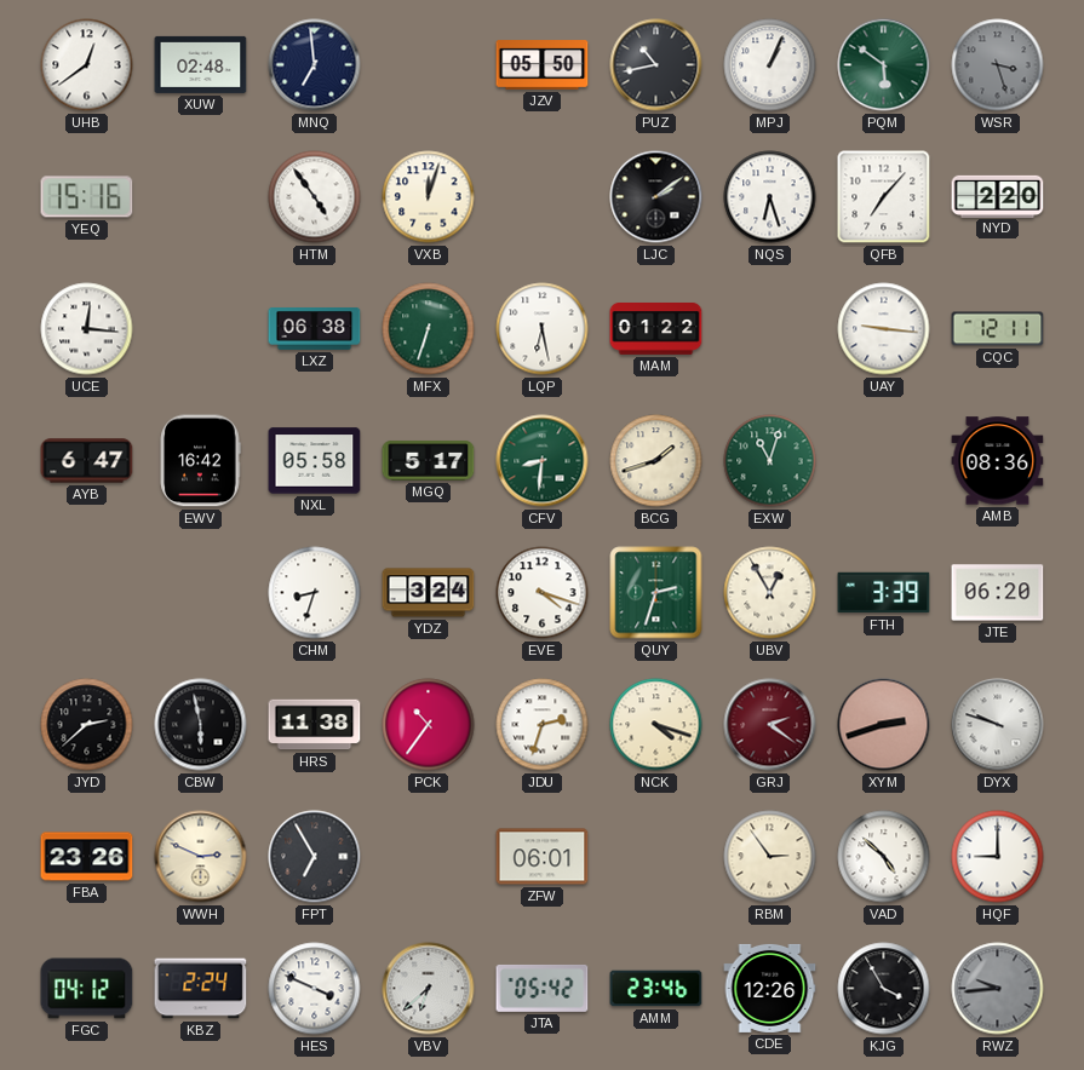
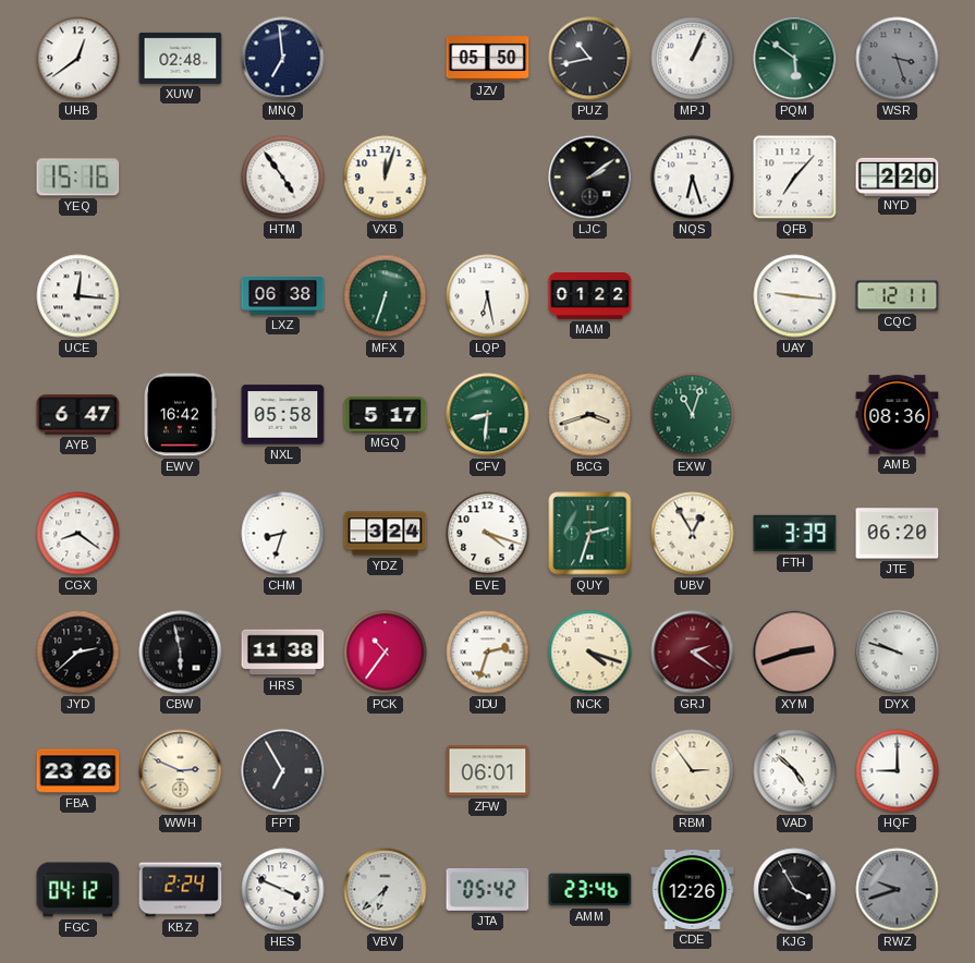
BCG: 1:42 -> 3:42
CGX: none -> 8:21
RWZ: 9:44 -> 9:42
